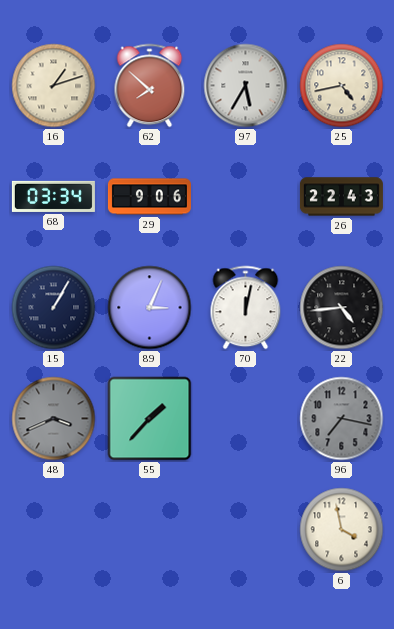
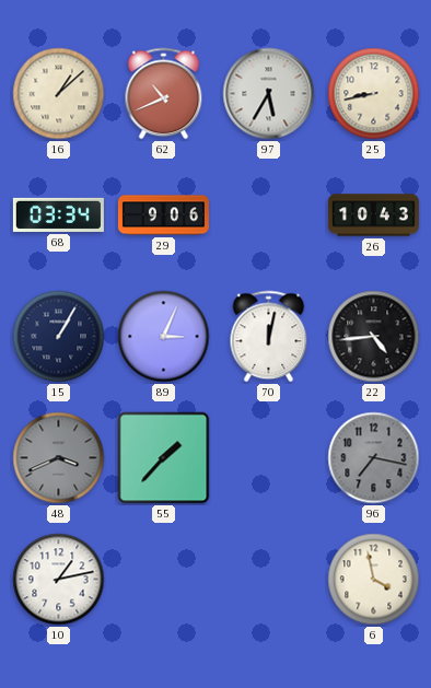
16: 1:12 -> 1:08
62: 7:52 -> 10:41
25: 4:43 -> 8:43
26: 22:43 -> 10:43
10: none -> 1:13
